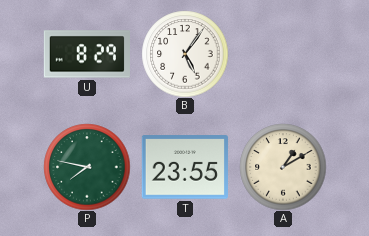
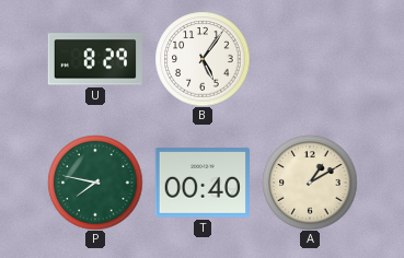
T: 23:55 -> 00:40
